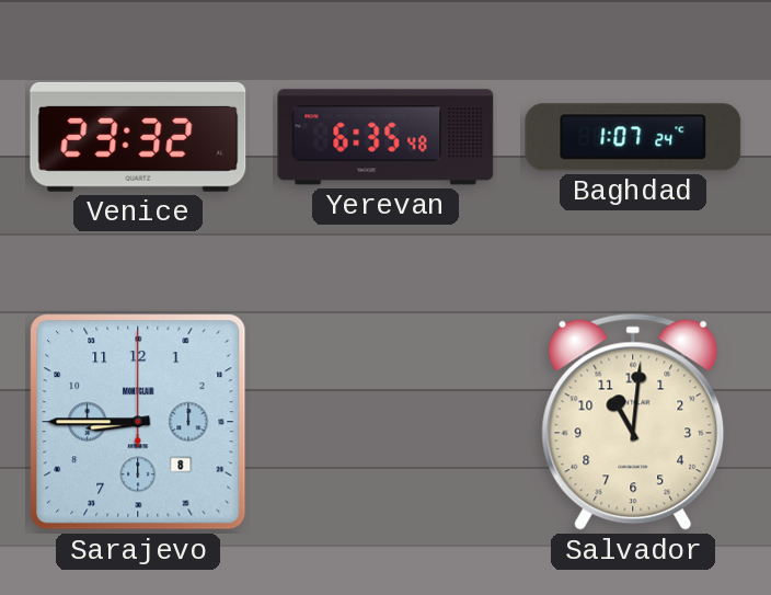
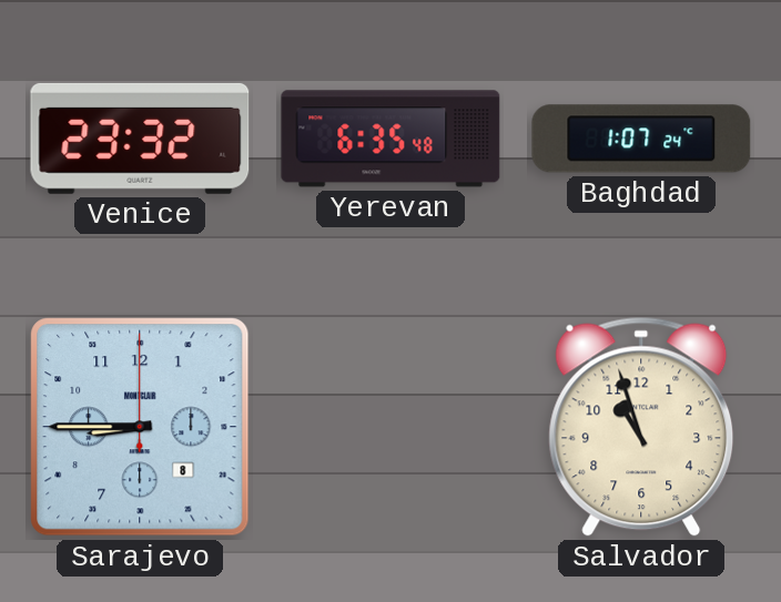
Salvador: 11:01 -> 10:57
